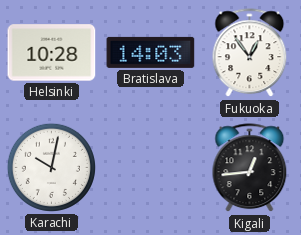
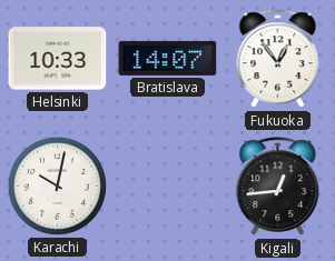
Helsinki: 10:28 -> 10:33
Bratislava: 14:03 -> 14:07
